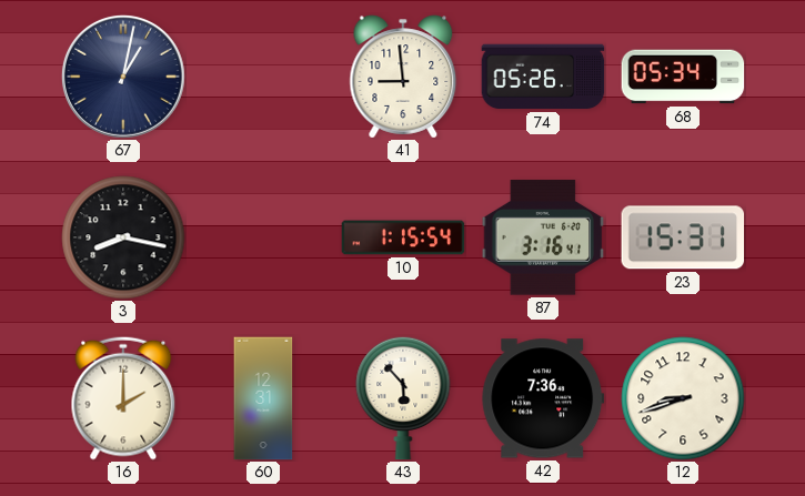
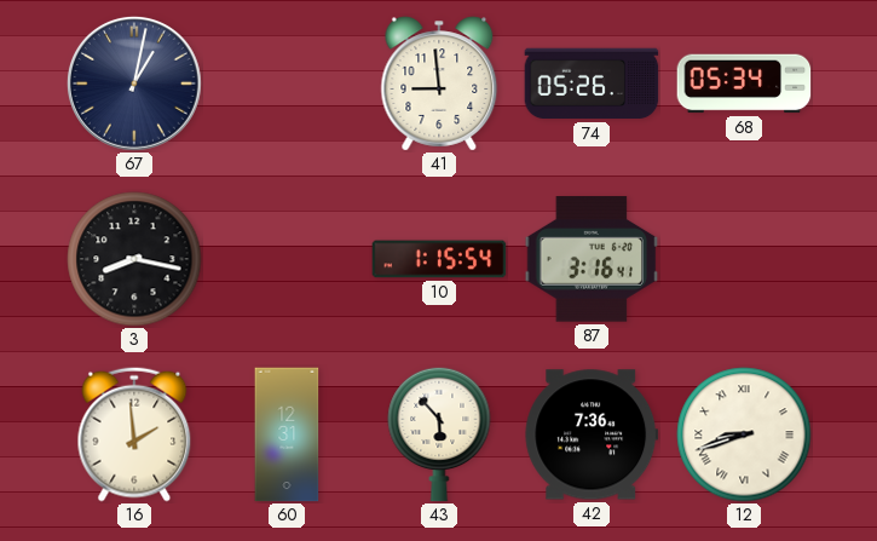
23: 15:31 -> none
16: 2:00 -> 1:59
12 numerals: Arabic -> Roman
